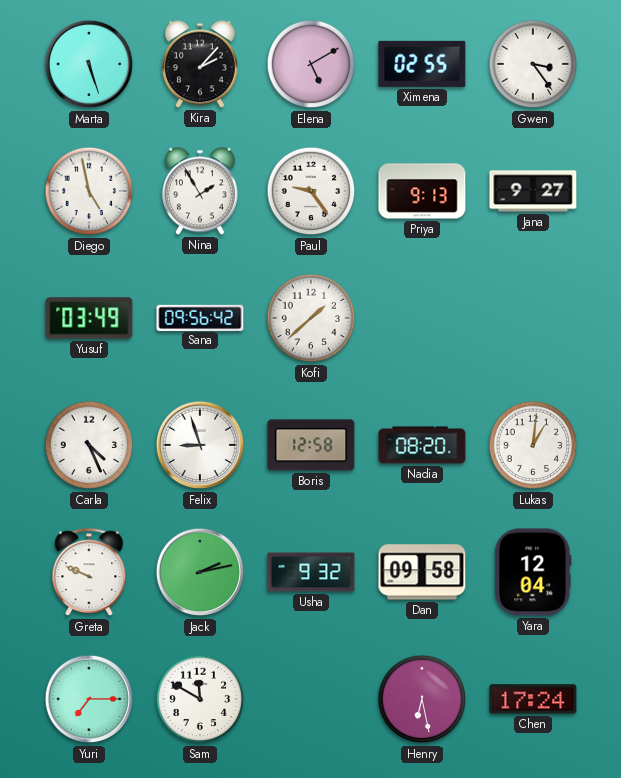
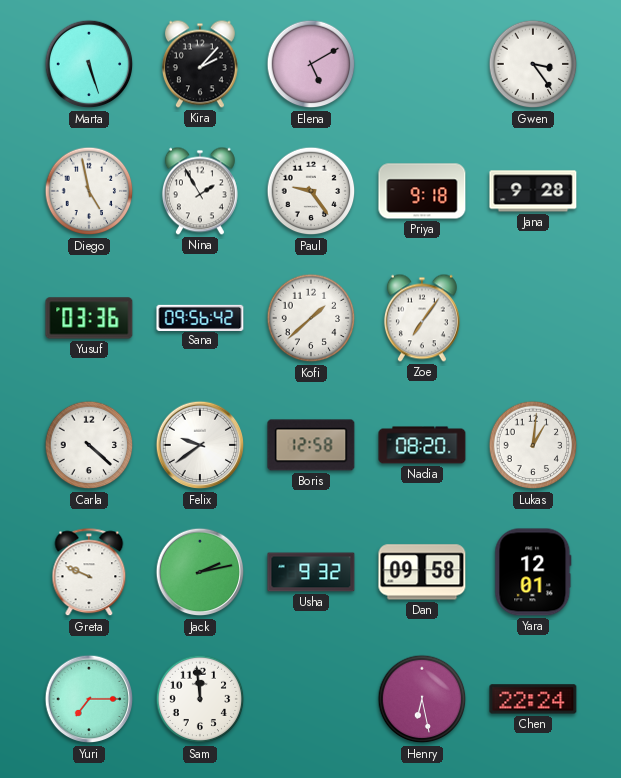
Ximena: 02:55 -> none
Priya: 9:13 -> 9:18
Jana: 9:27 -> 9:28
Yusuf: 03:49 -> 03:36
Zoe: none -> 7:06
Carla: 4:26 -> 4:22
Felix: 8:57 -> 9:39
Yara: 12:04 -> 12:01
Sam: 11:50 -> 11:59
Chen: 17:24 -> 22:24
